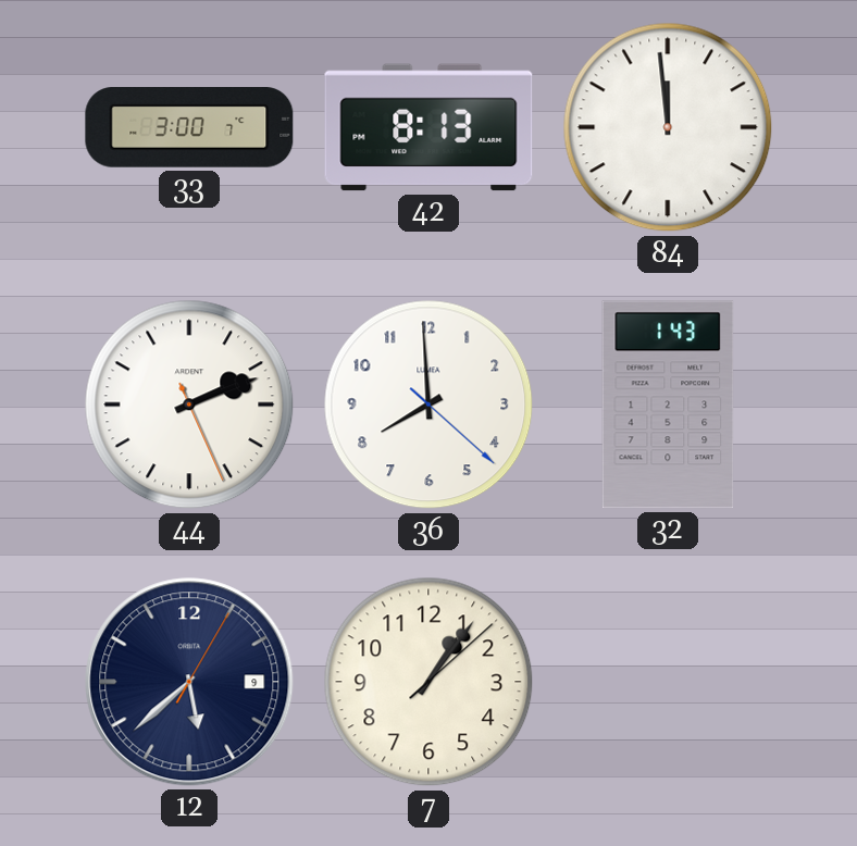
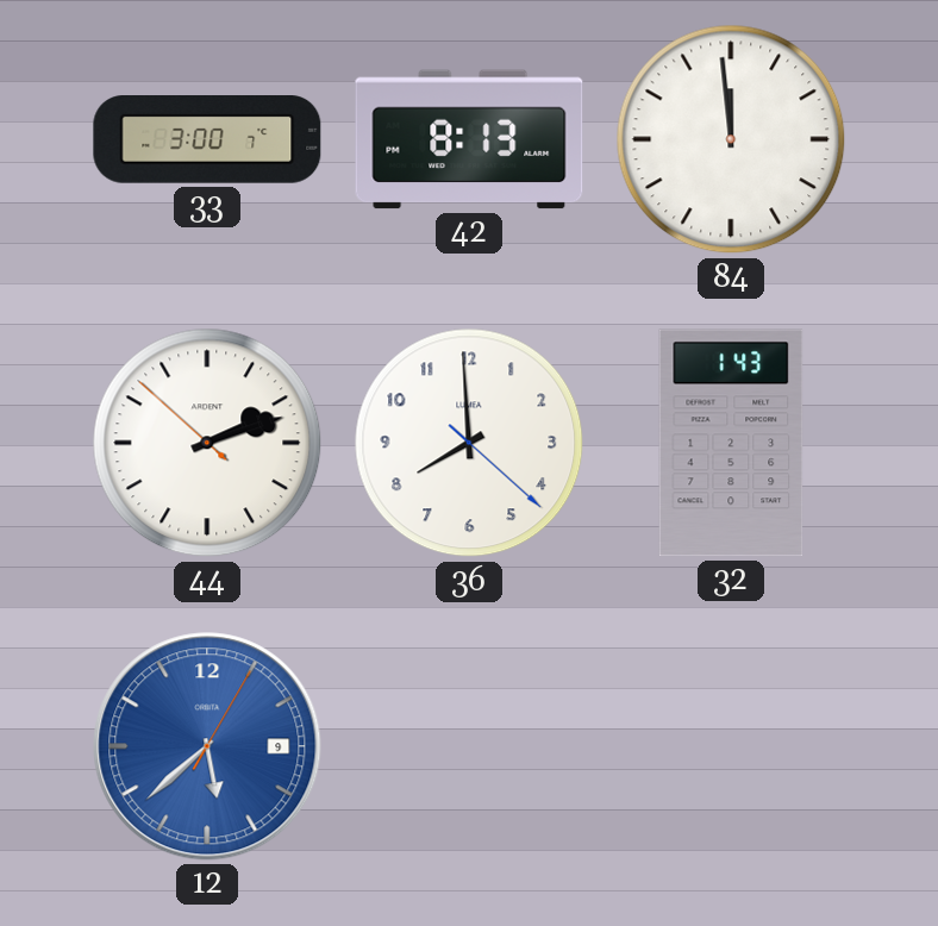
44: 2:11:26 -> 2:11:52
12 dial: navy -> blue
7: 1:06 -> none
